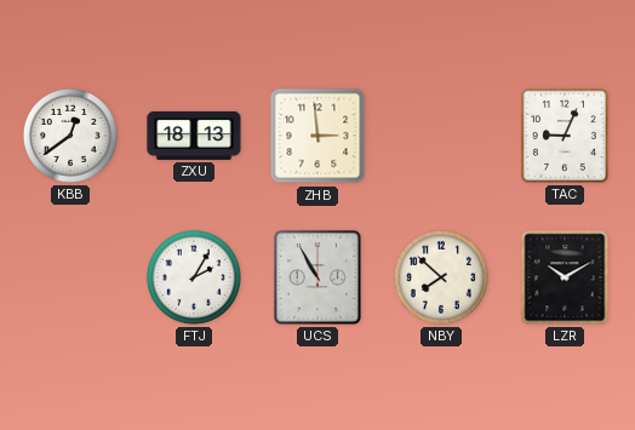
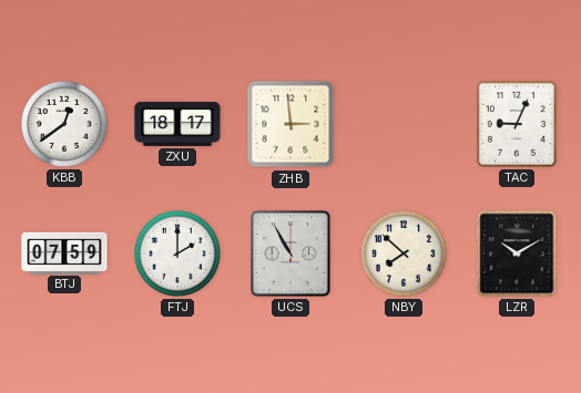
ZXU: 18:13 -> 18:17
BTJ: none -> 07:59
FTJ: 2:05 -> 2:00
